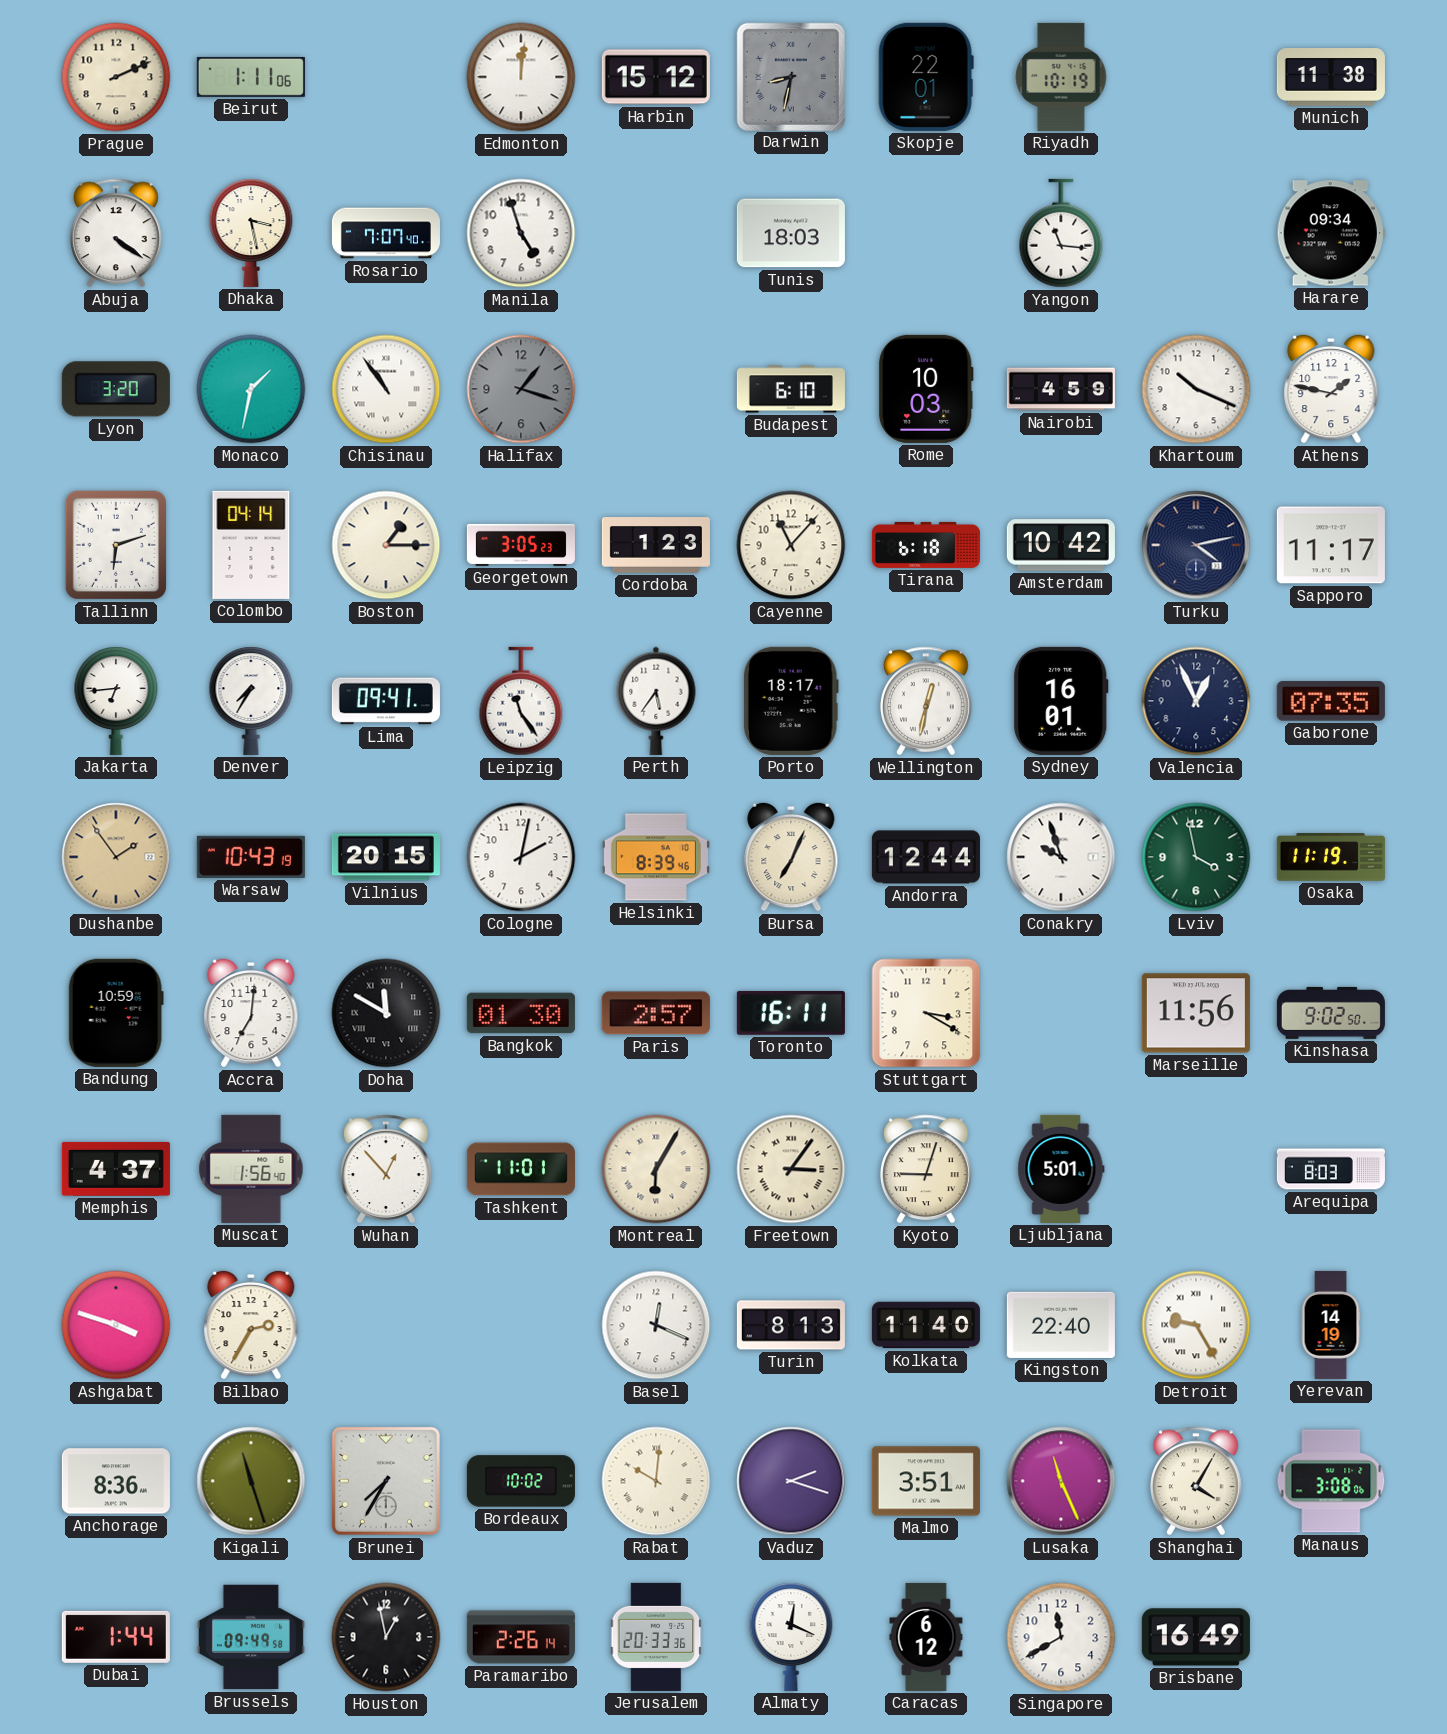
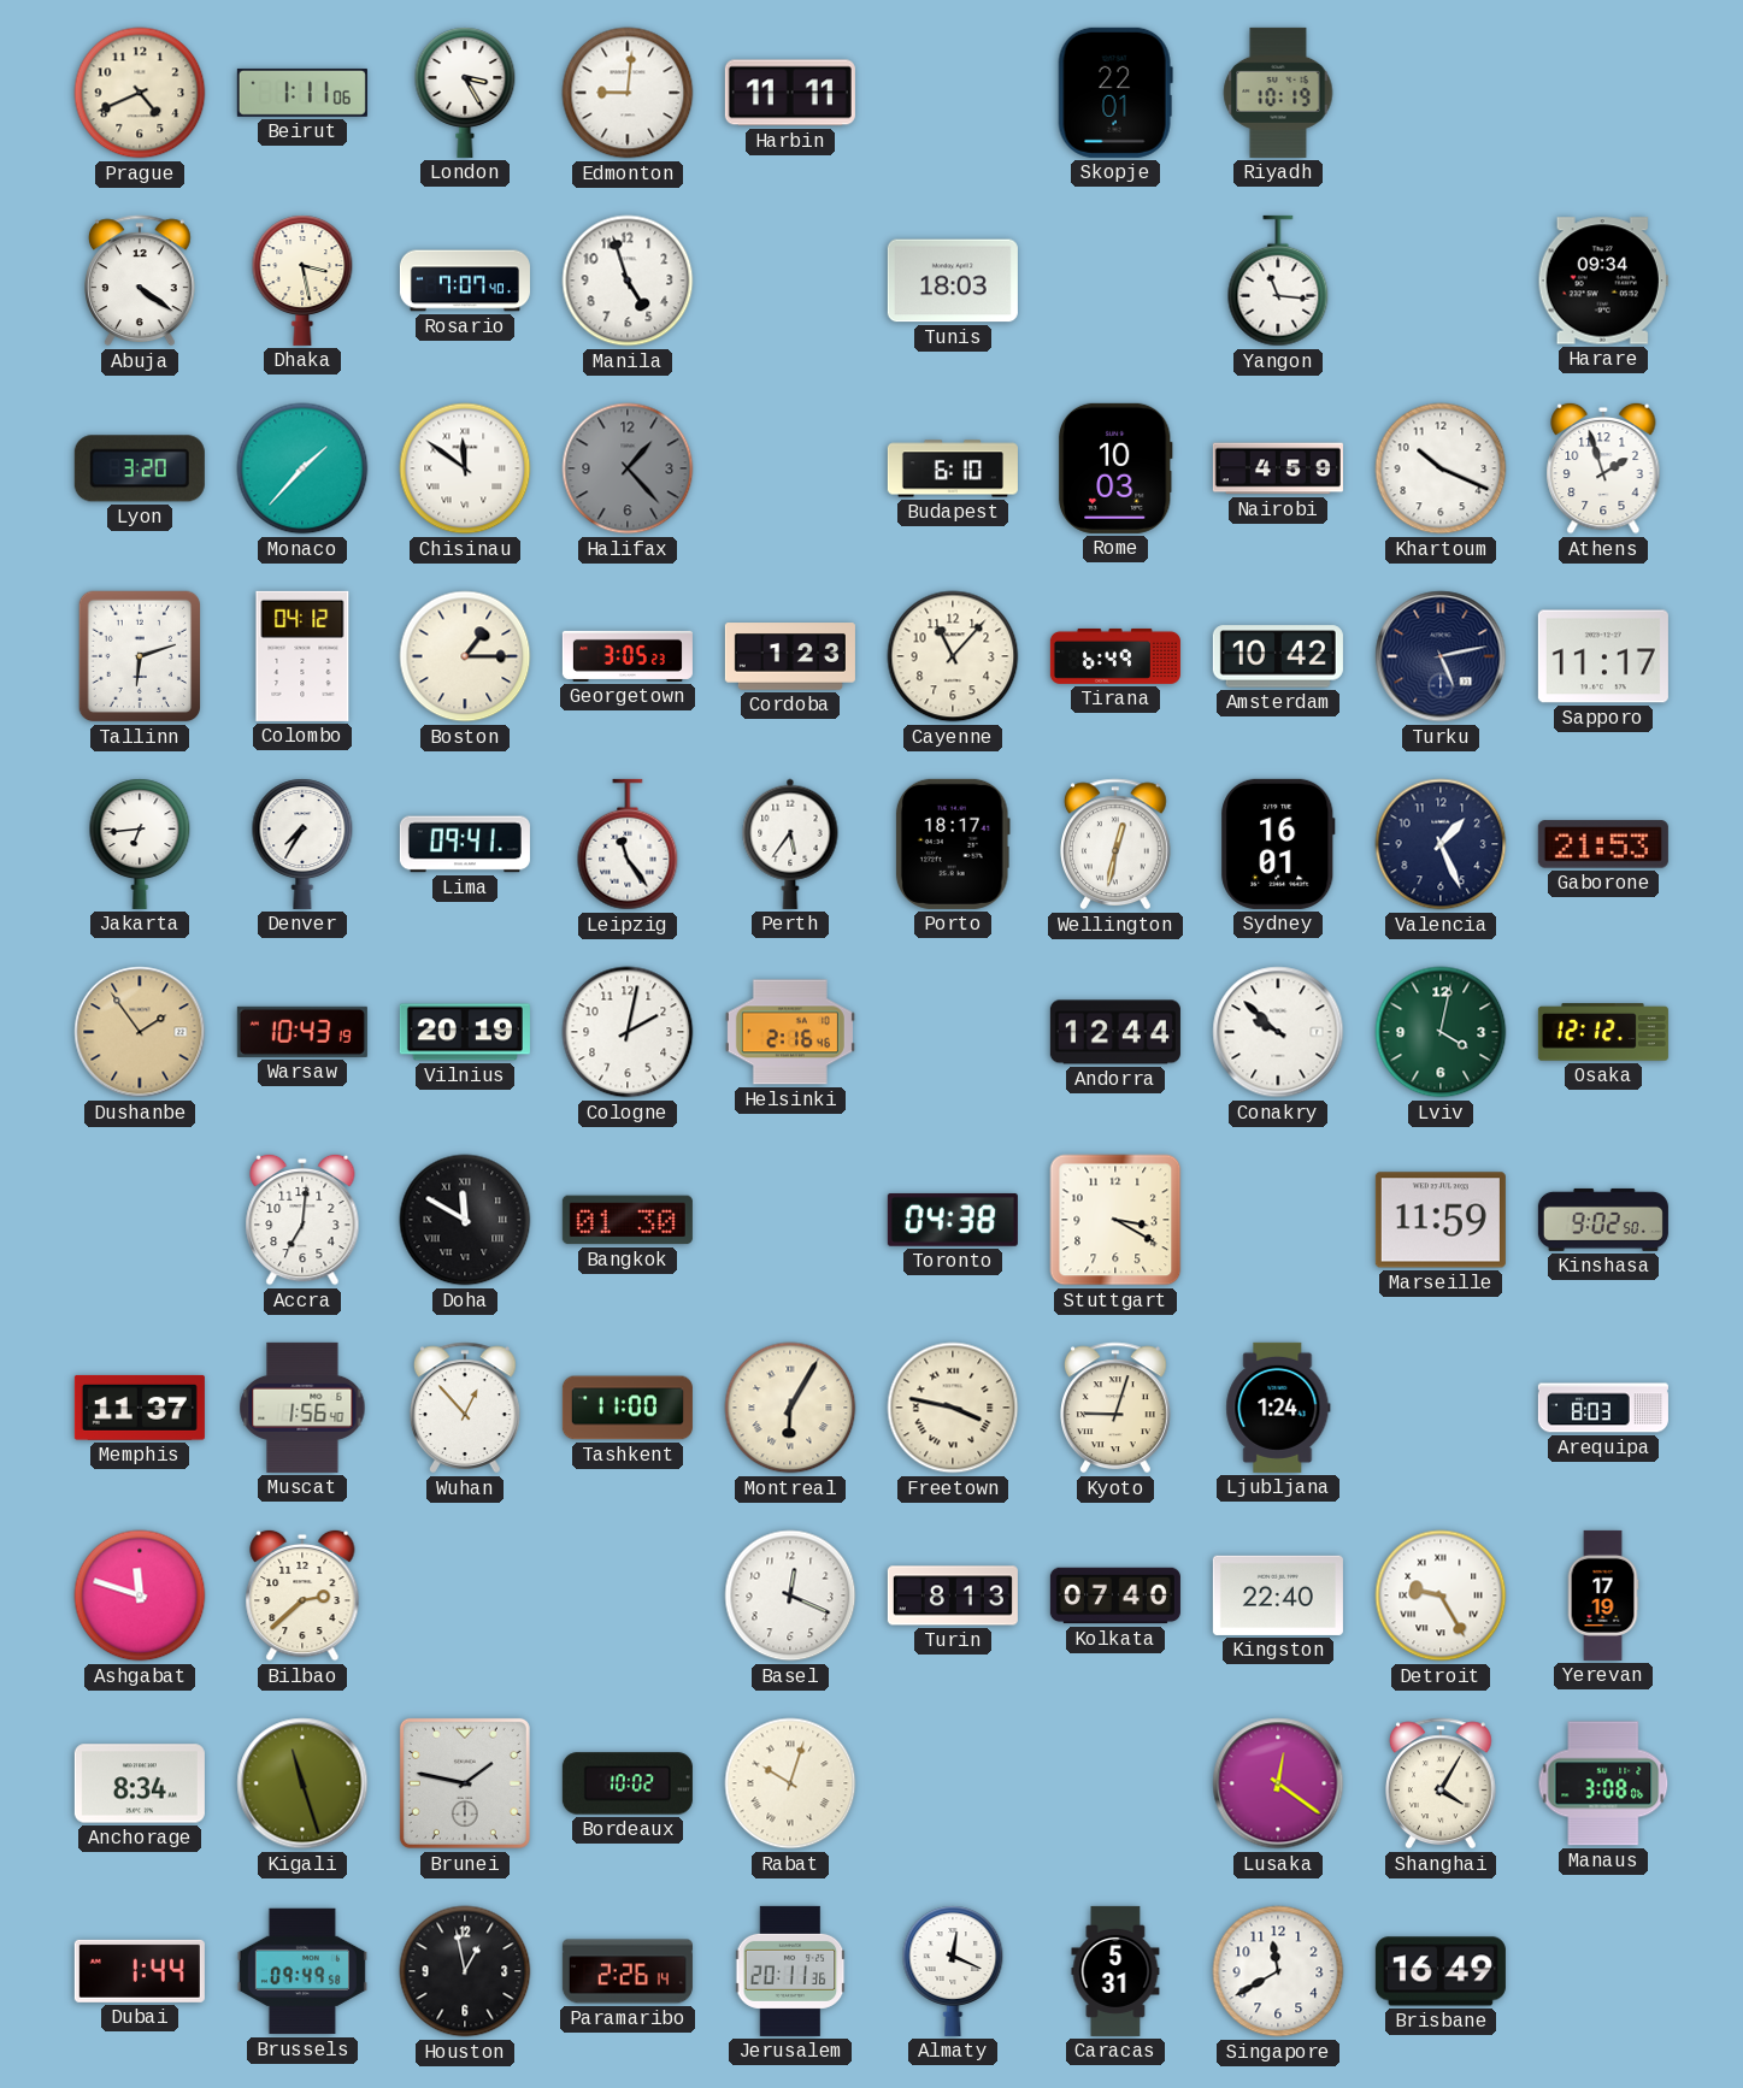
Prague: 2:11 -> 4:41
London: none -> 3:25
Edmonton: 12:01 -> 9:01
Harbin: 15:12 -> 11:11
Darwin: 8:32 -> none
Munich: 11:38 -> none
Monaco: 1:32 -> 1:37
Chisinau: 10:54 -> 11:51
Halifax: 1:18 -> 1:23
Athens: 1:47 -> 1:57
Colombo: 04:14 -> 04:12
Tirana: 6:18 -> 6:49
Turku: 4:13 -> 5:13
Valencia: 12:56 -> 1:26
Gaborone: 07:35 -> 21:53
Vilnius: 20:15 -> 20:19
Helsinki: 8:39 -> 2:16
Bursa: 7:04 -> none
Conakry: 9:57 -> 9:52
Lviv: 3:58 -> 4:02
Osaka: 11:19 -> 12:12
Bandung: 10:59 -> none
Paris: 2:57 -> none
Toronto: 16:11 -> 04:38
Marseille: 11:56 -> 11:59
Memphis: 4:37 -> 11:37
Tashkent: 11:01 -> 11:00
Freetown: 3:06 -> 3:47
Ljubljana: 5:01 -> 1:24
Ashgabat: 3:48 -> 11:48
Bilbao: 2:35 -> 2:38
Kolkata: 11:40 -> 07:40
Yerevan: 14:19 -> 17:19
Anchorage: 8:36 -> 8:34
Brunei: 7:35 -> 1:47
Rabat: 10:01 -> 10:03
Vaduz: 2:18 -> none
Malmo: 3:51 -> none
Lusaka: 11:26 -> 12:21
Jerusalem: 20:33 -> 20:11
Caracas: 6:12 -> 5:31
